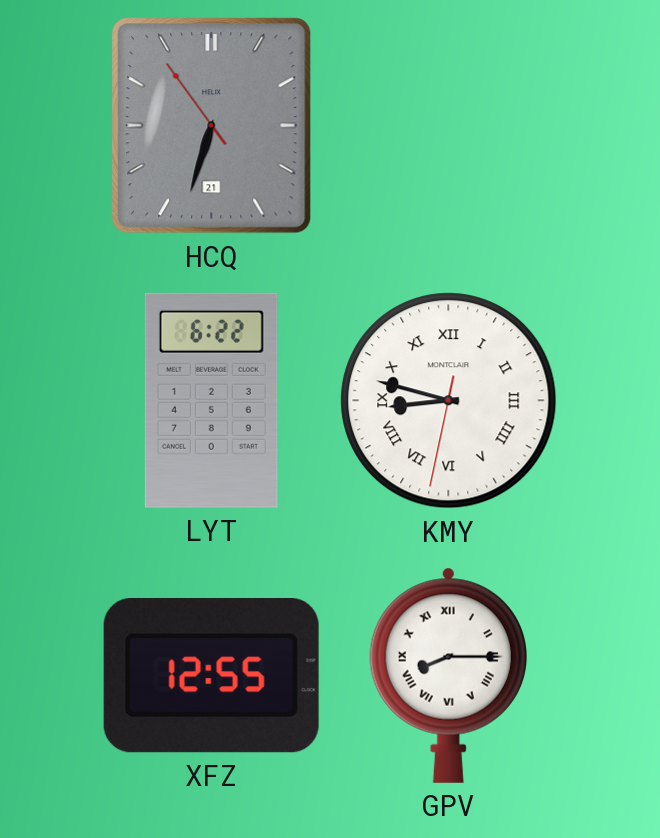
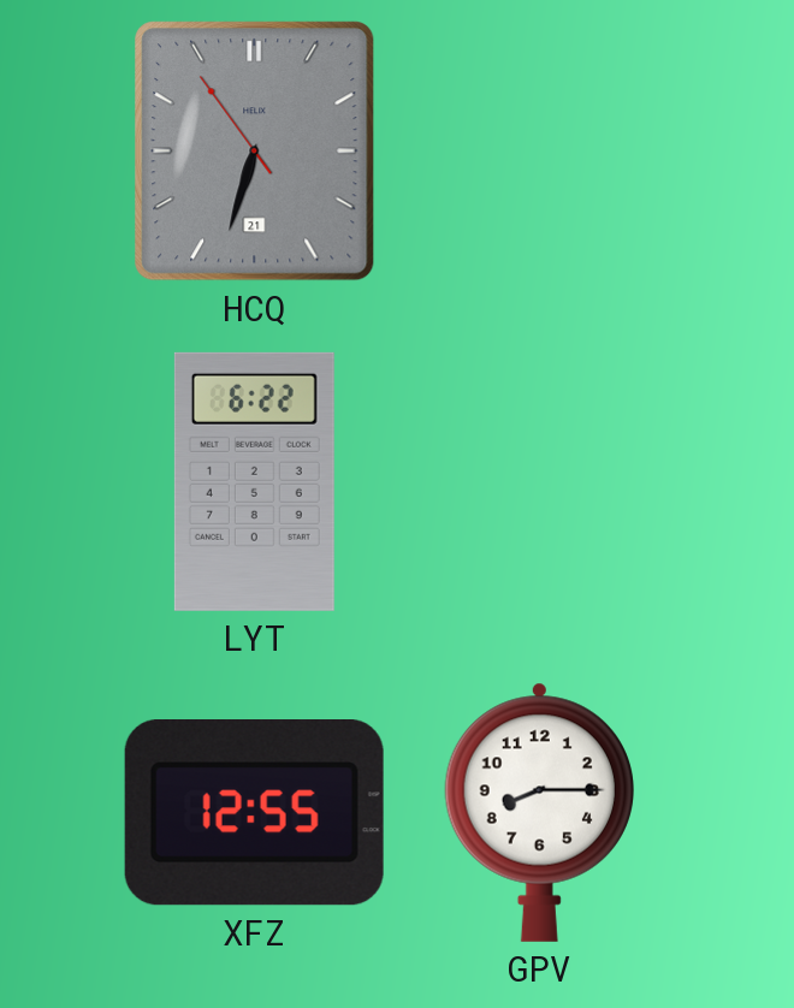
KMY: 8:47 -> none
GPV numerals: Roman -> Arabic
